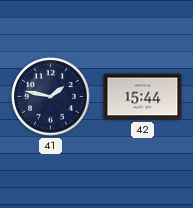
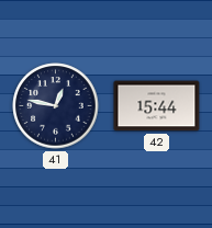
41: 1:47 -> 12:47
